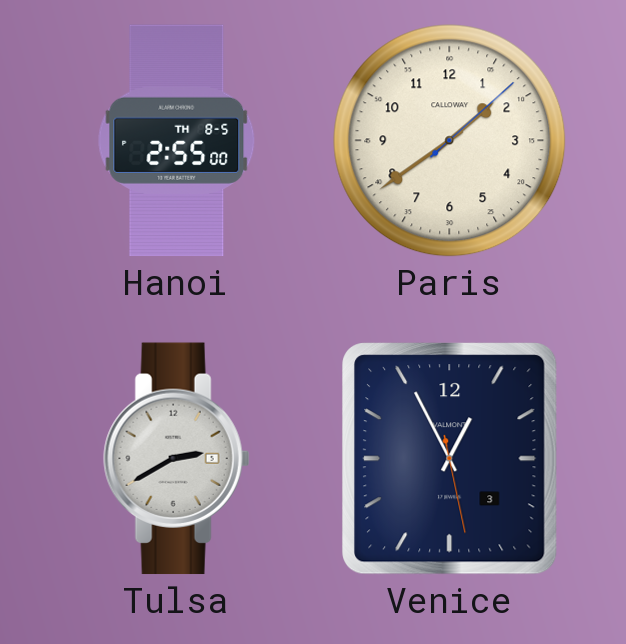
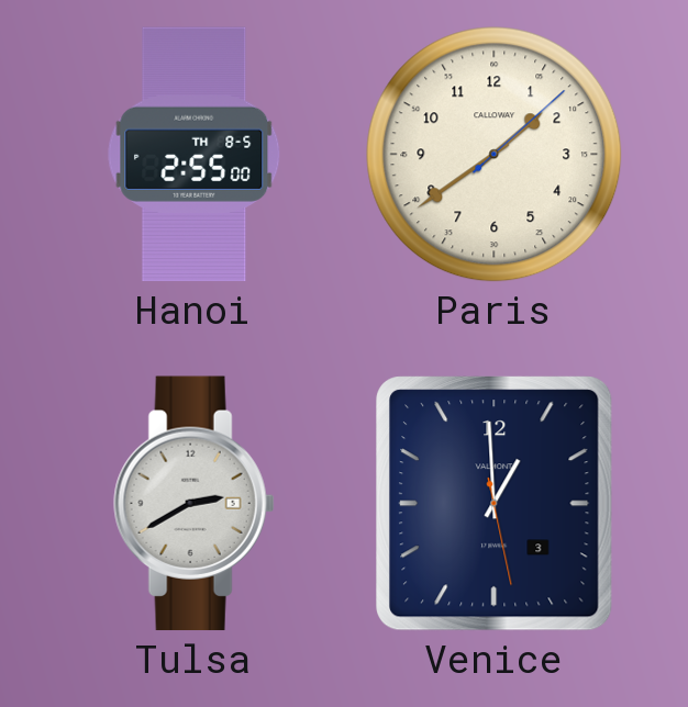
Venice: 12:55 -> 12:59
